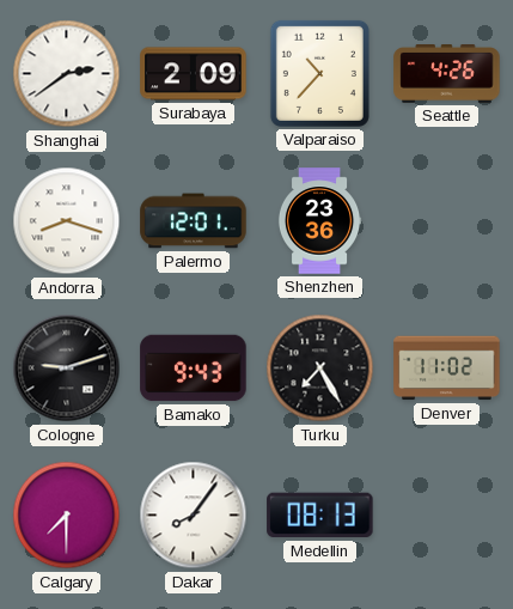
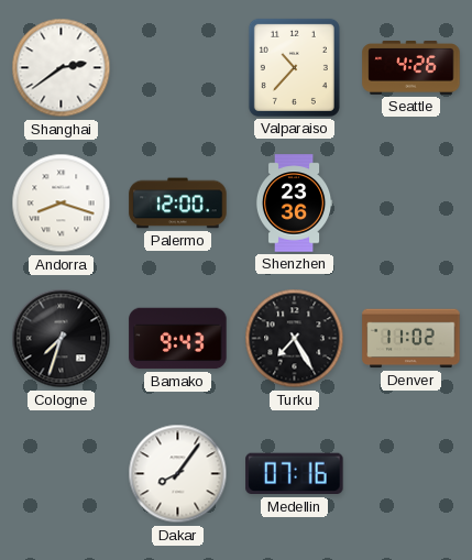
Surabaya: 2:09 -> none
Palermo: 12:01 -> 12:00
Cologne: 9:12 -> 7:33
Calgary: 7:30 -> none
Medellin: 08:13 -> 07:16
